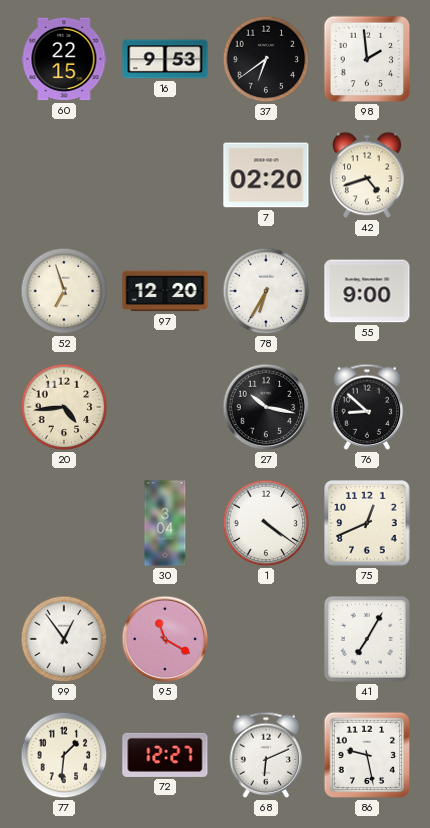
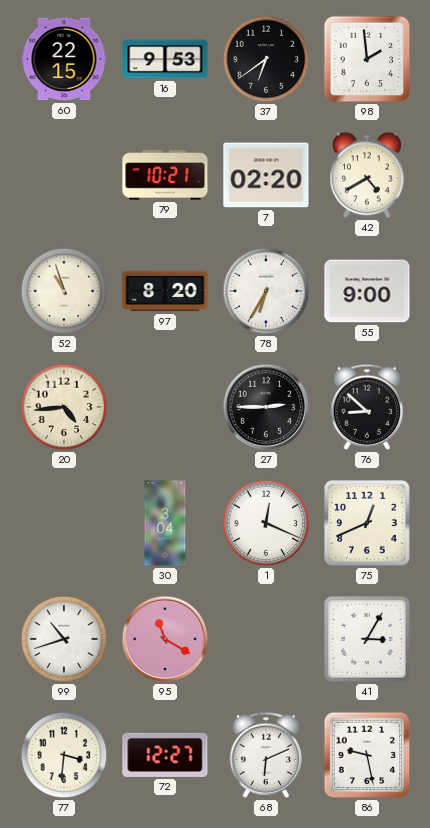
79: none -> 10:21
42: 4:42 -> 4:40
52: 6:57 -> 10:57
97: 12:20 -> 8:20
27: 10:17 -> 2:45
1: 4:21 -> 12:19
99: 12:54 -> 10:42
41: 7:05 -> 3:05
77: 1:31 -> 3:31
